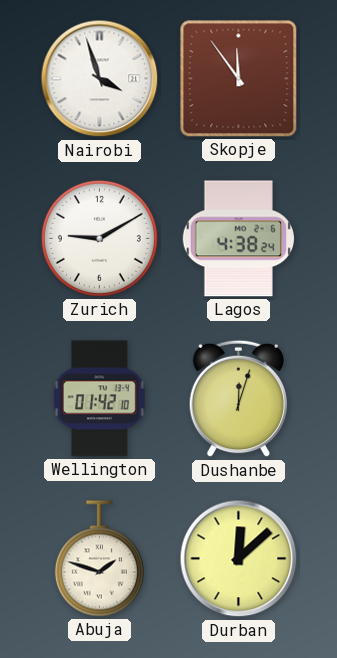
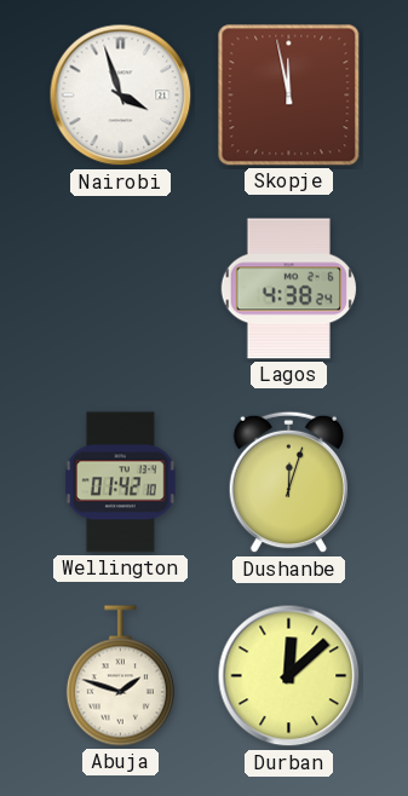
Skopje: 11:54 -> 11:58
Zurich: 9:10 -> none
